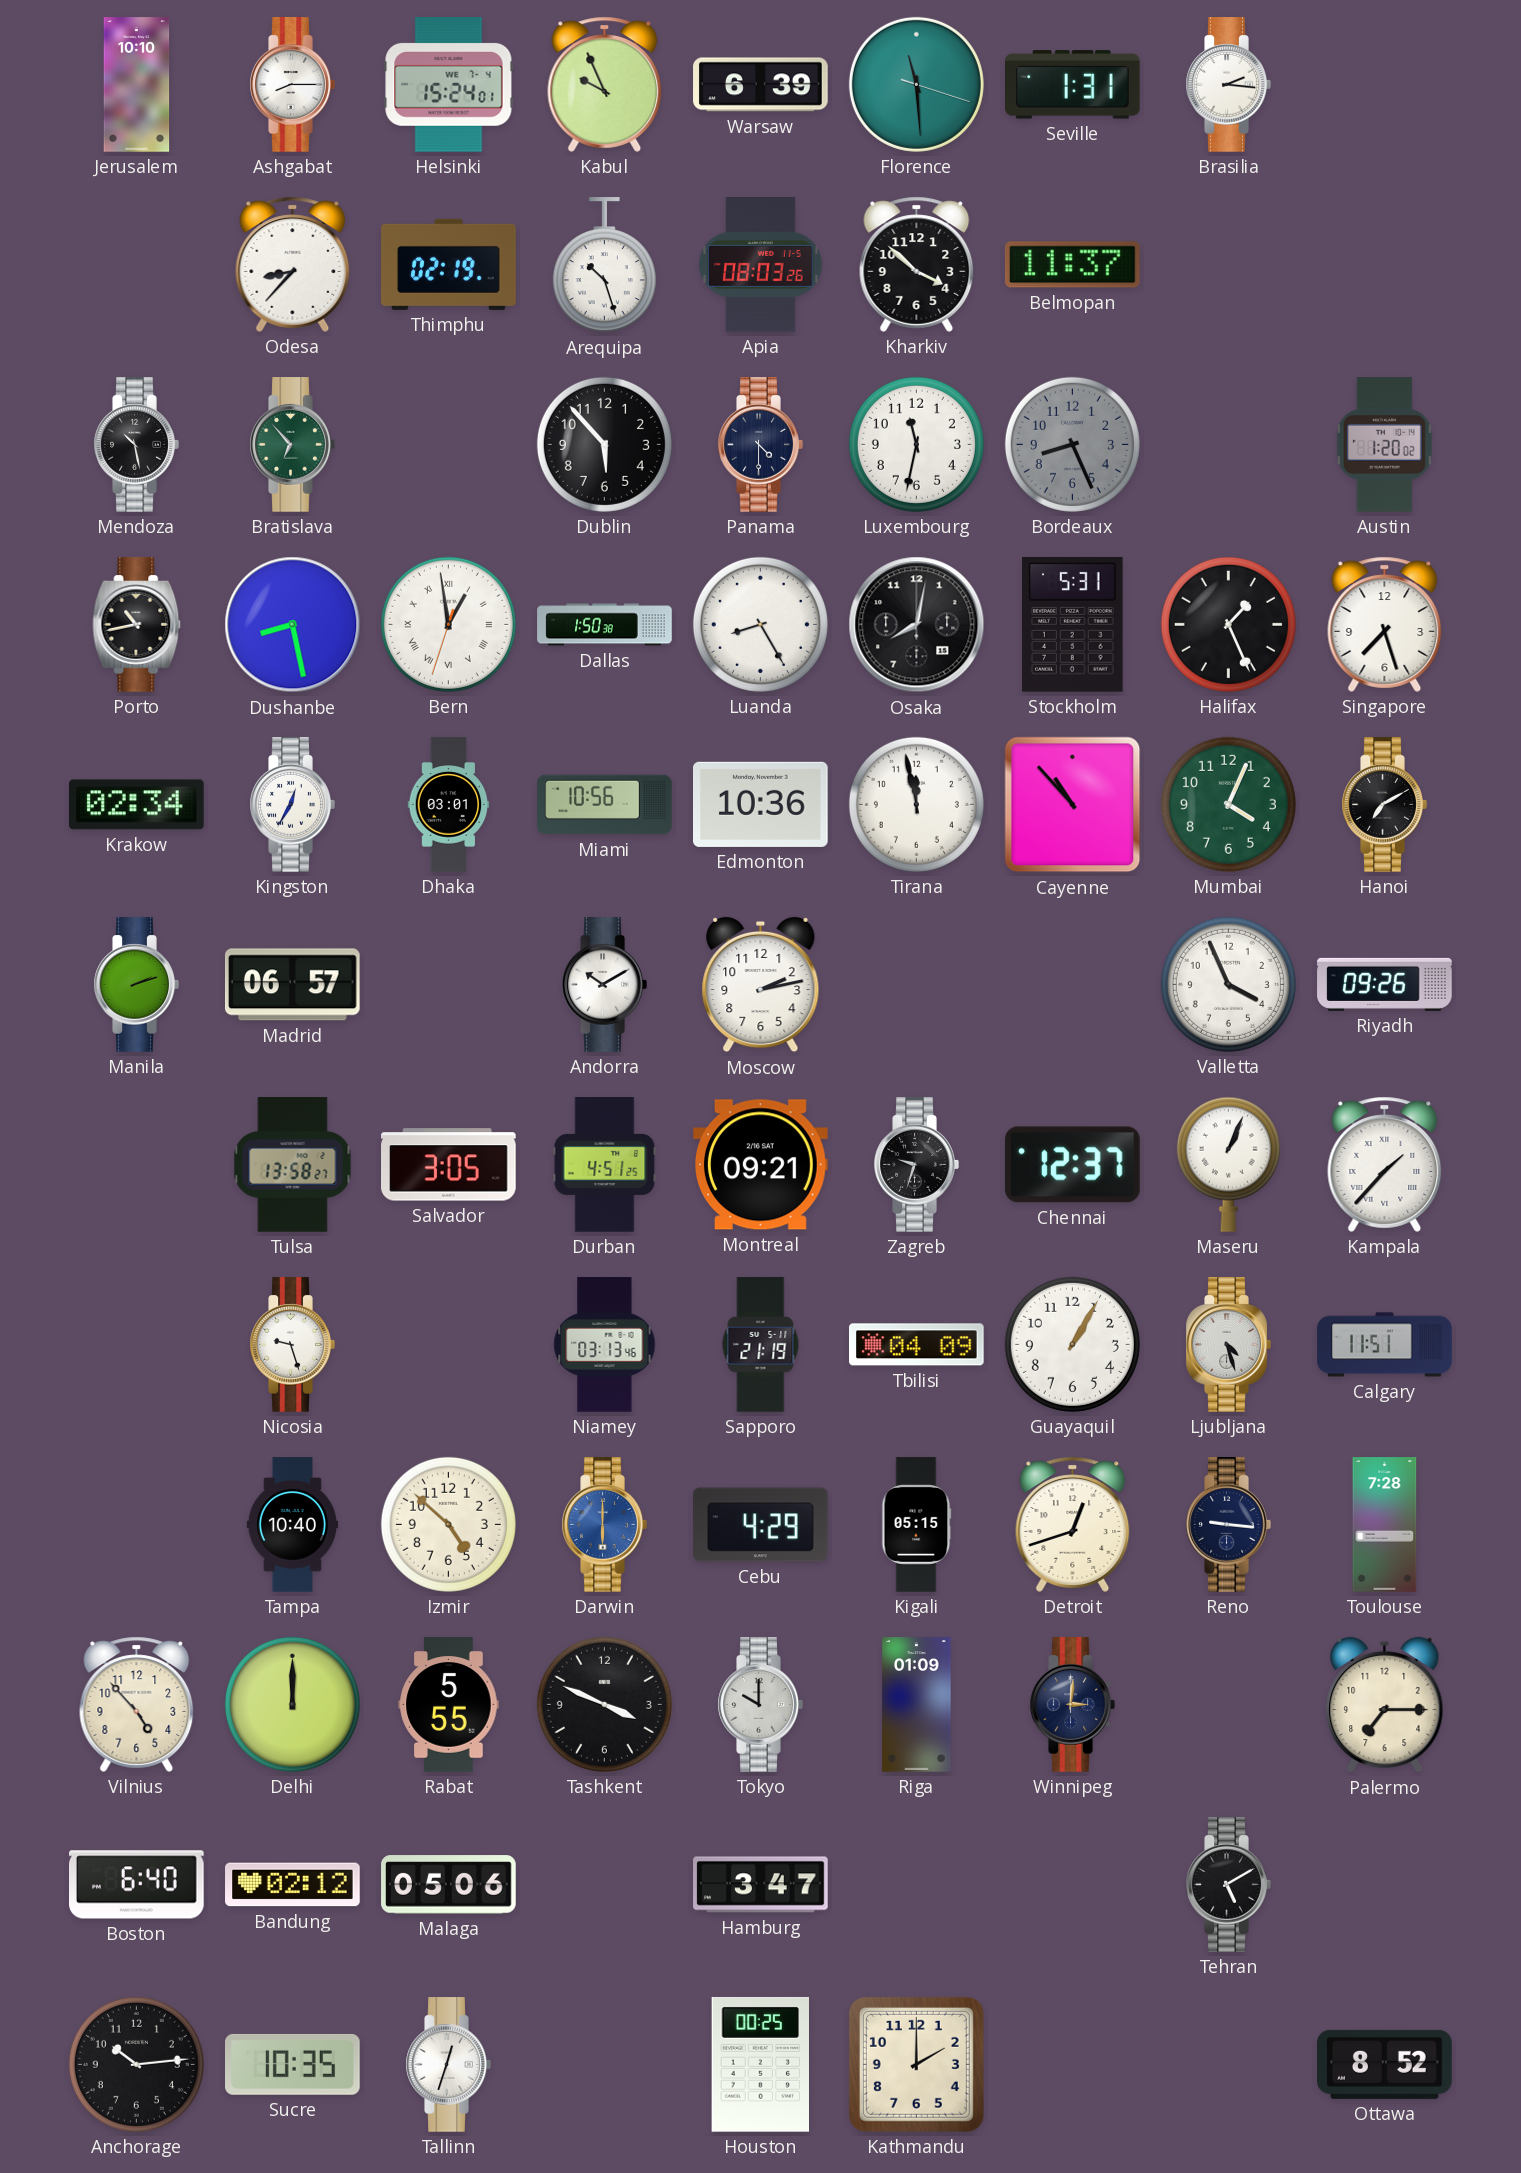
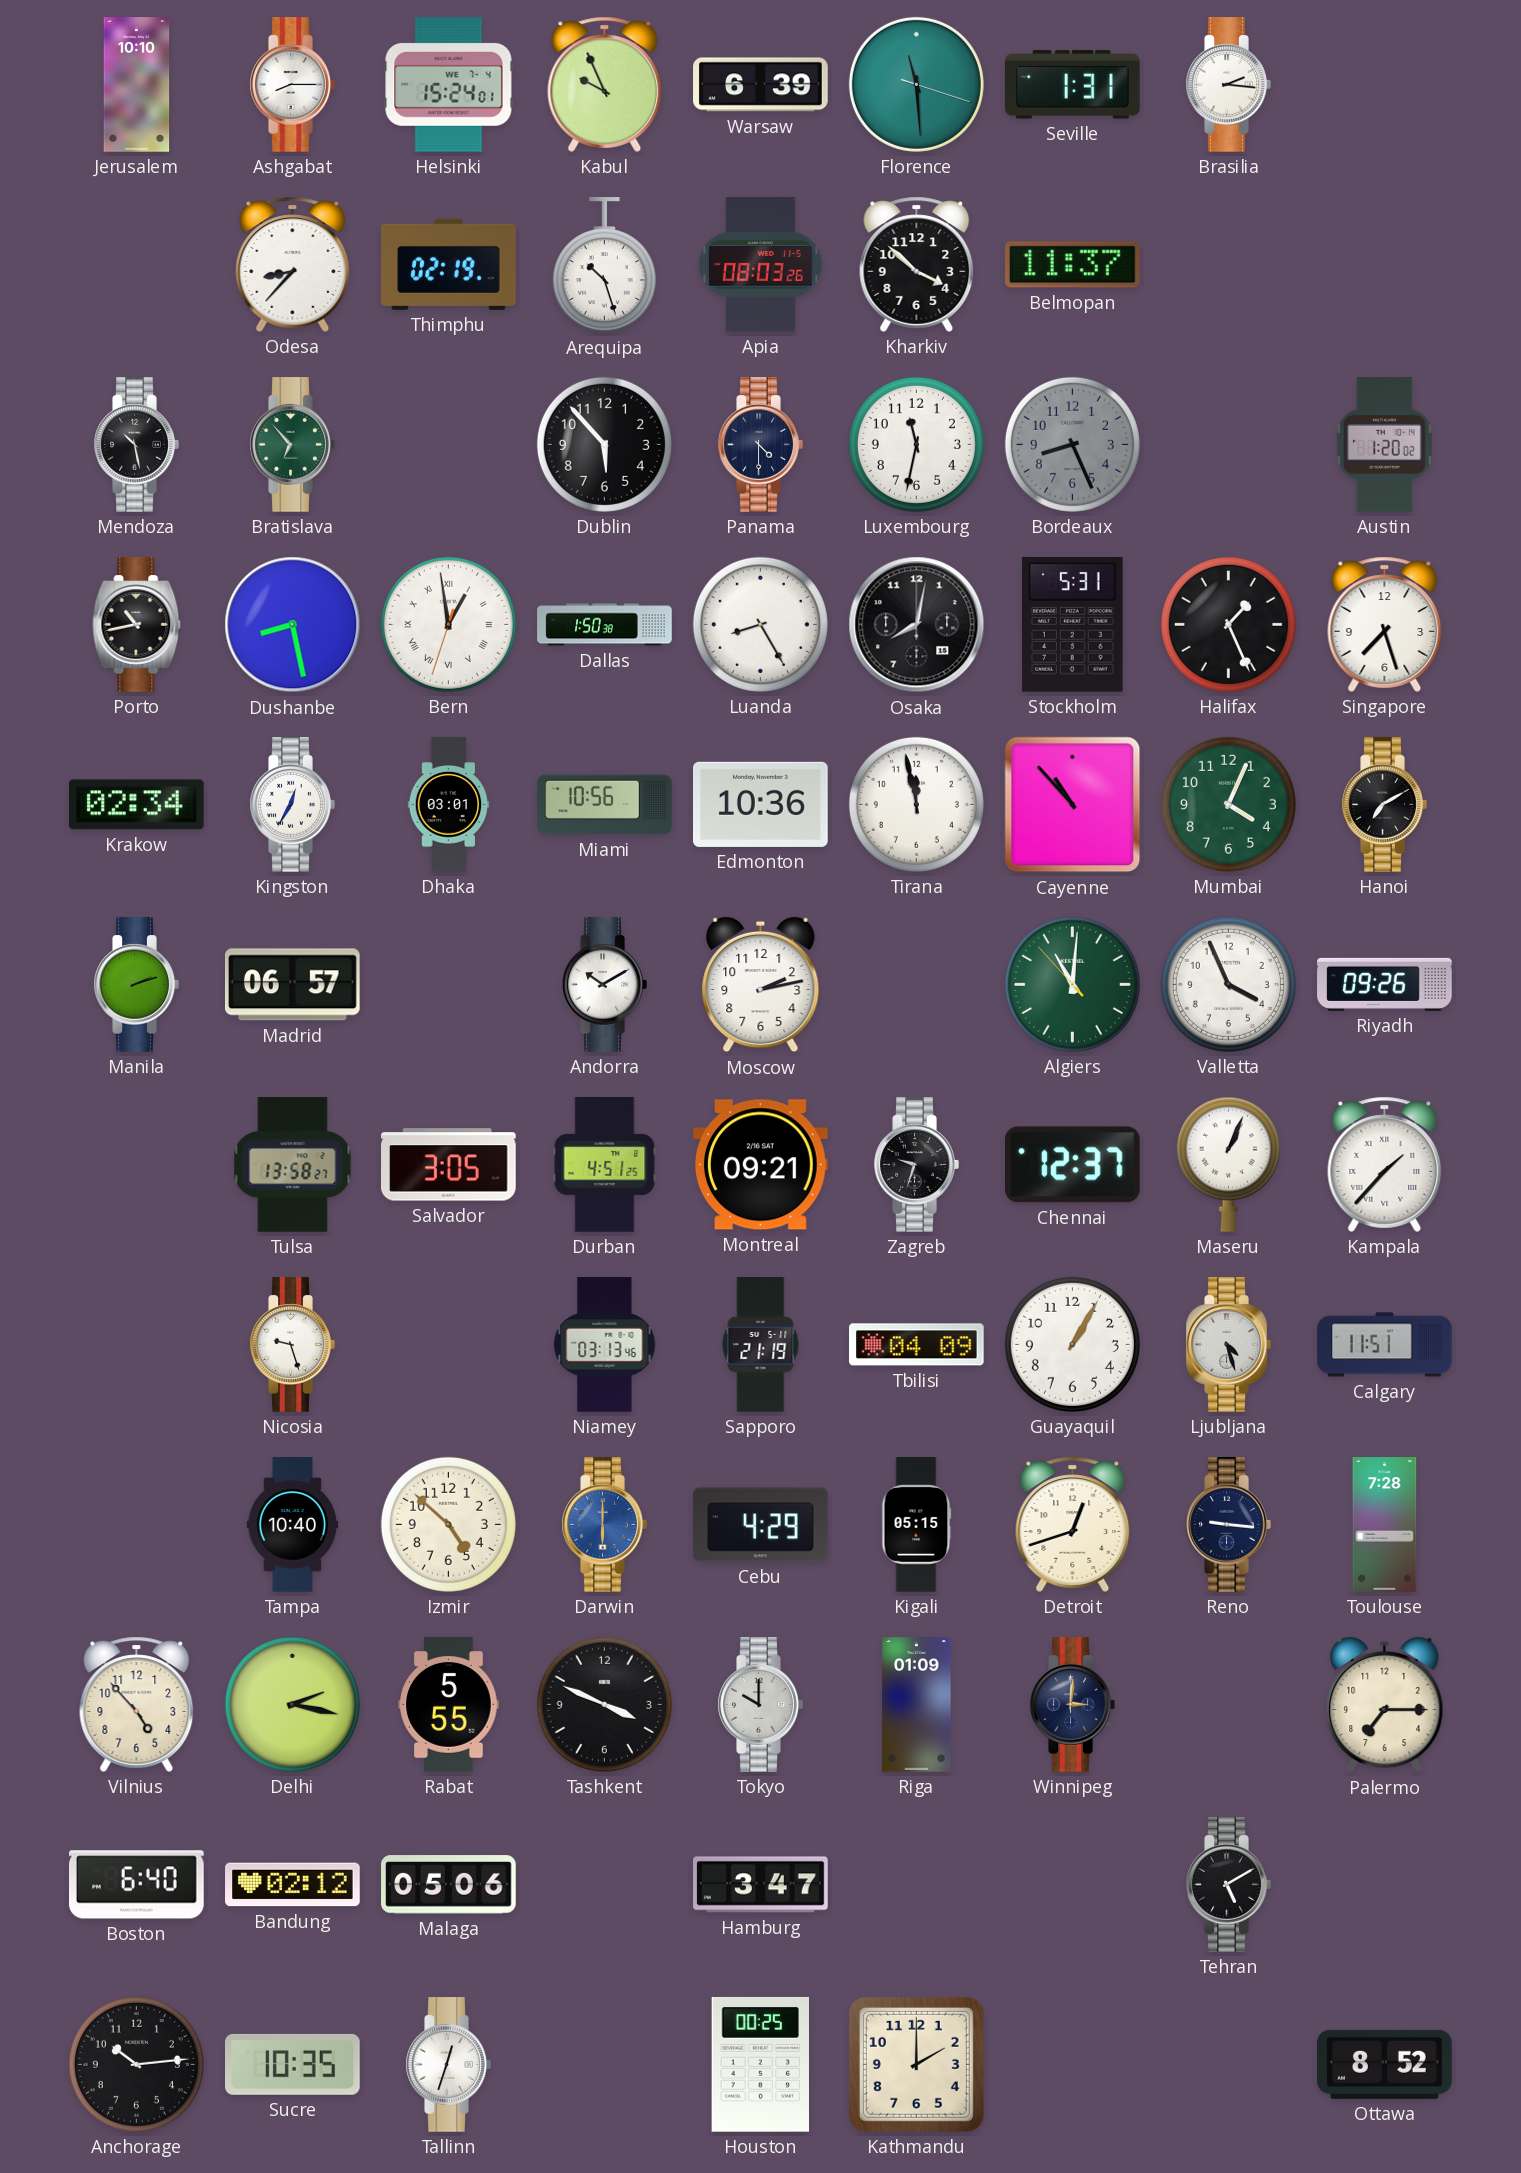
Algiers: none -> 11:00
Delhi: 12:00 -> 2:17
